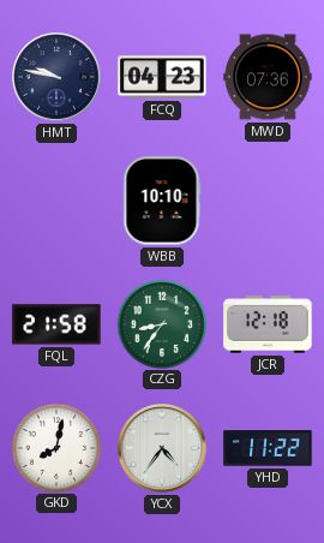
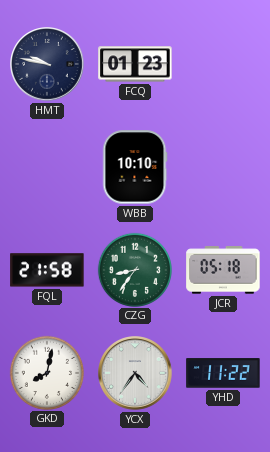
FCQ: 04:23 -> 01:23
MWD: 07:36 -> none
JCR: 12:18 -> 05:18
